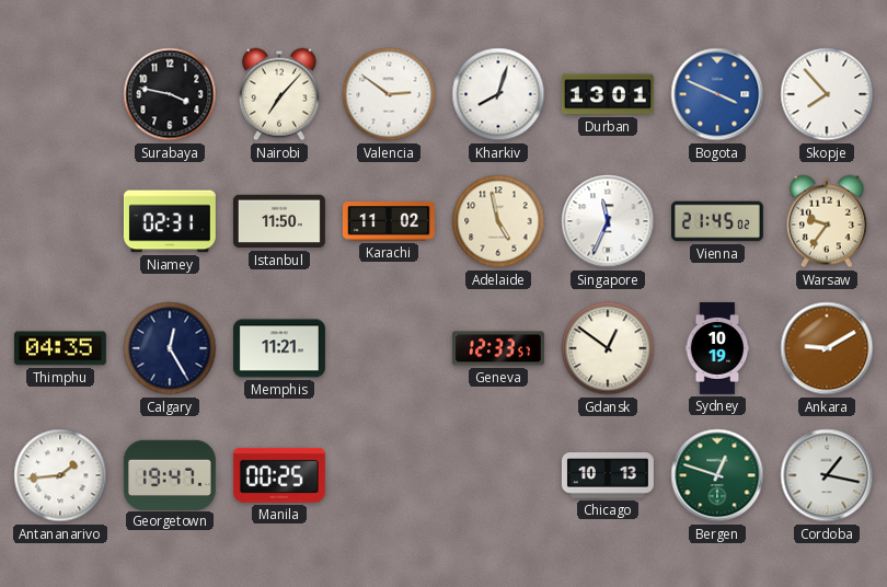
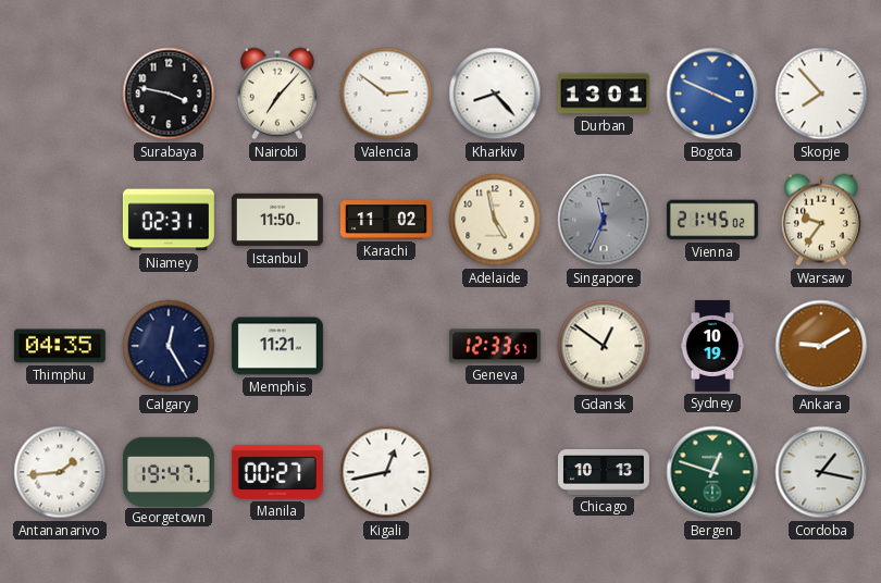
Kharkiv: 8:03 -> 8:23
Singapore dial: white -> grey
Manila: 00:25 -> 00:27
Kigali: none -> 12:43
